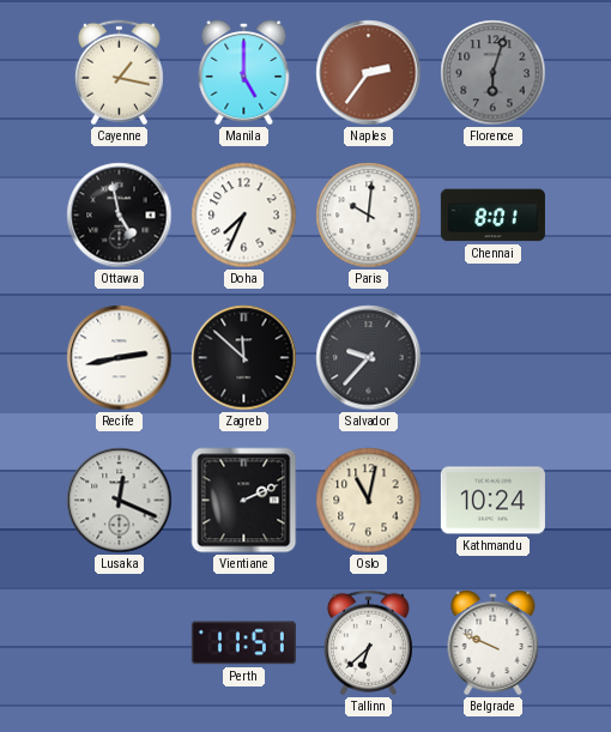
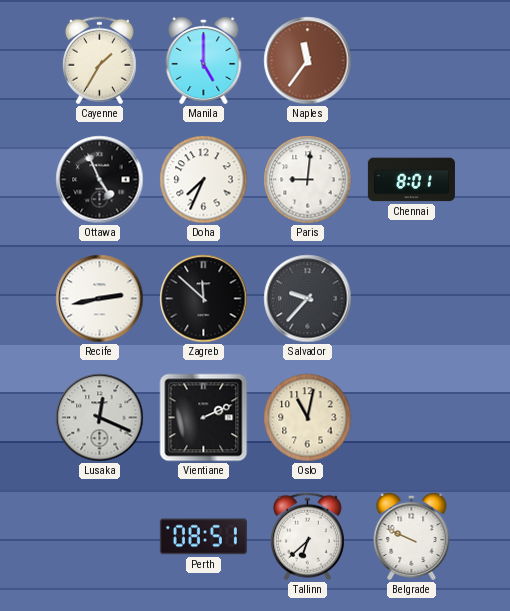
Cayenne: 1:17 -> 1:35
Naples: 2:36 -> 11:36
Florence: 6:03 -> none
Ottawa: 4:58 -> 4:56
Paris: 10:01 -> 9:01
Kathmandu: 10:24 -> none
Perth: 11:51 -> 08:51
